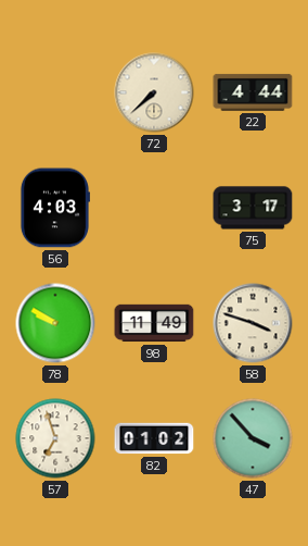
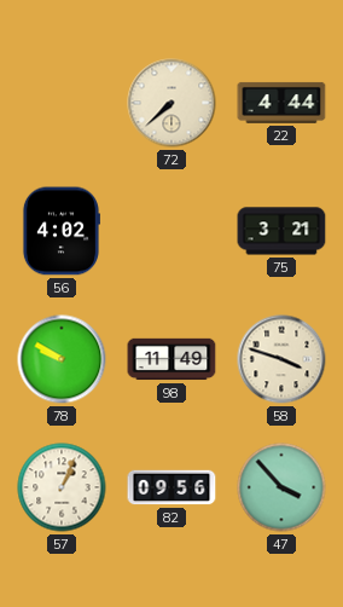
56: 4:03 -> 4:02
75: 3:17 -> 3:21
57: 6:57 -> 1:04
82: 01:02 -> 09:56
